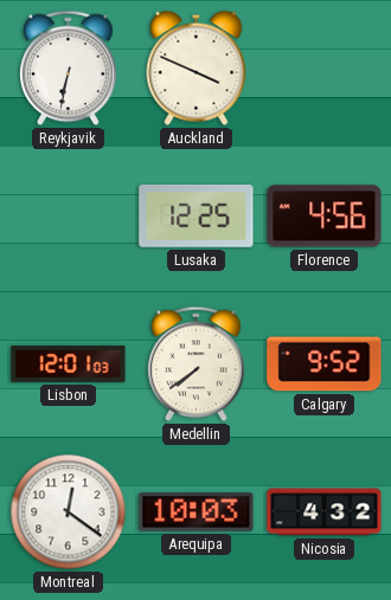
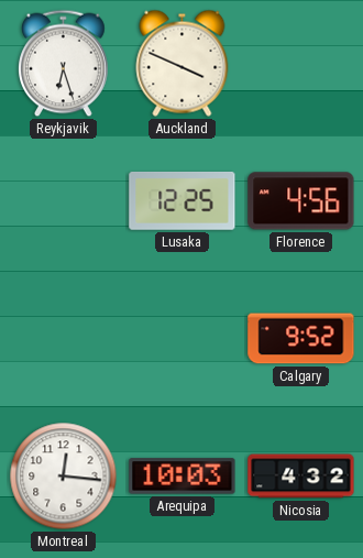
Reykjavik: 6:32 -> 6:27
Lisbon: 12:01 -> none
Medellin: 7:39 -> none
Montreal: 12:21 -> 12:16
